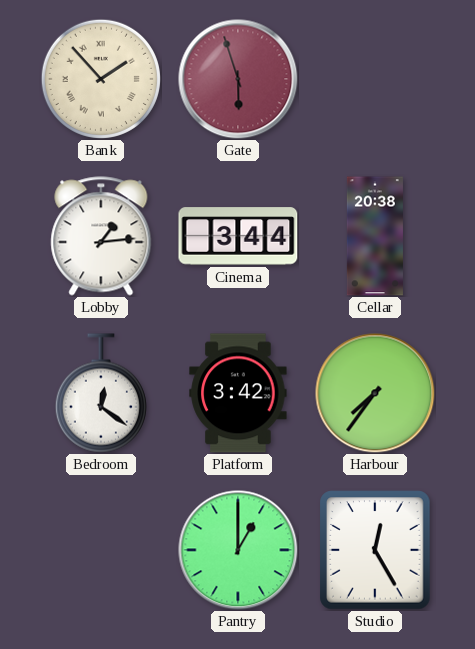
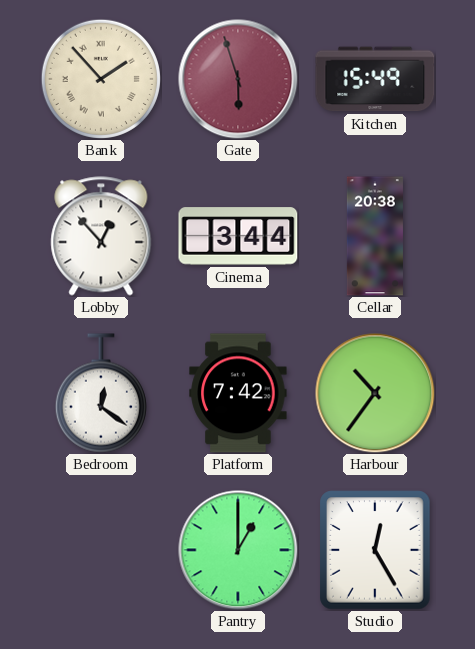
Kitchen: none -> 15:49
Lobby: 1:14 -> 12:53
Platform: 3:42 -> 7:42
Harbour: 7:36 -> 10:36
